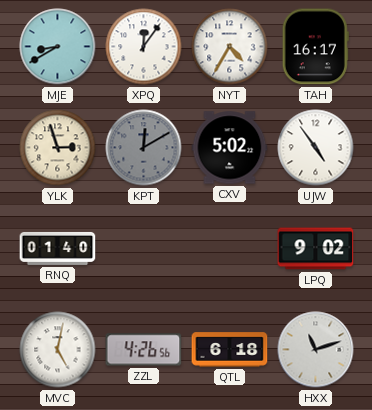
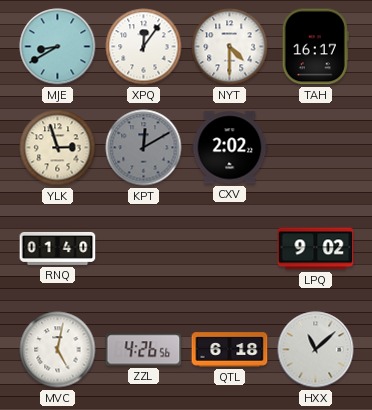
NYT: 4:35 -> 4:30
CXV: 5:02 -> 2:02
UJW: 4:54 -> none
HXX: 11:12 -> 11:08
